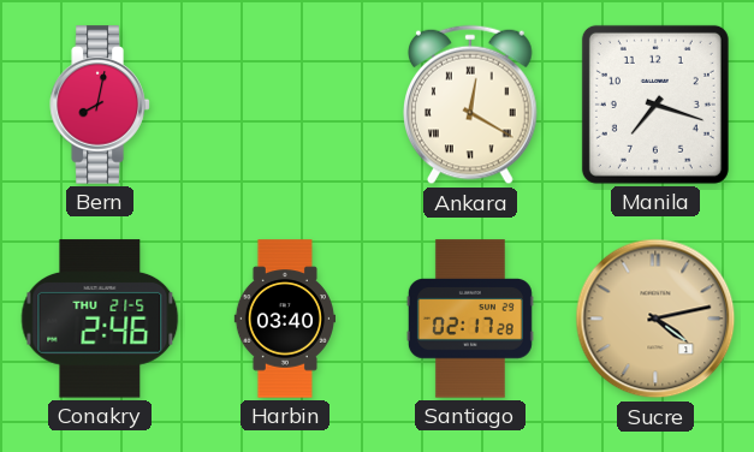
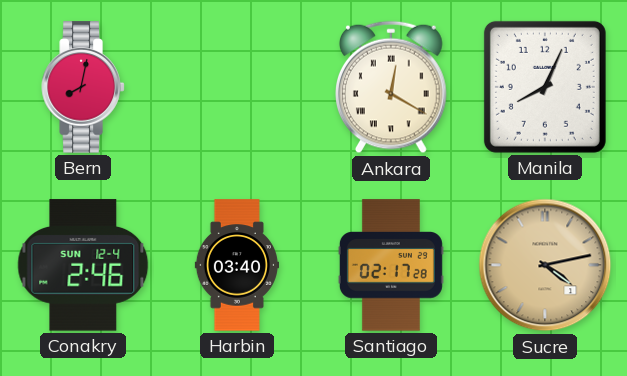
Manila: 7:18 -> 8:04
Conakry date: THU 21-5 -> SUN 12-4
